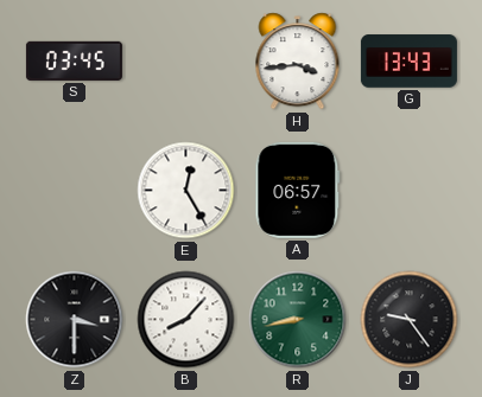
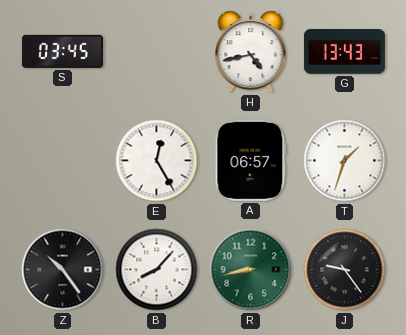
H: 3:44 -> 4:43
T: none -> 1:33
Z: 3:30 -> 10:24
